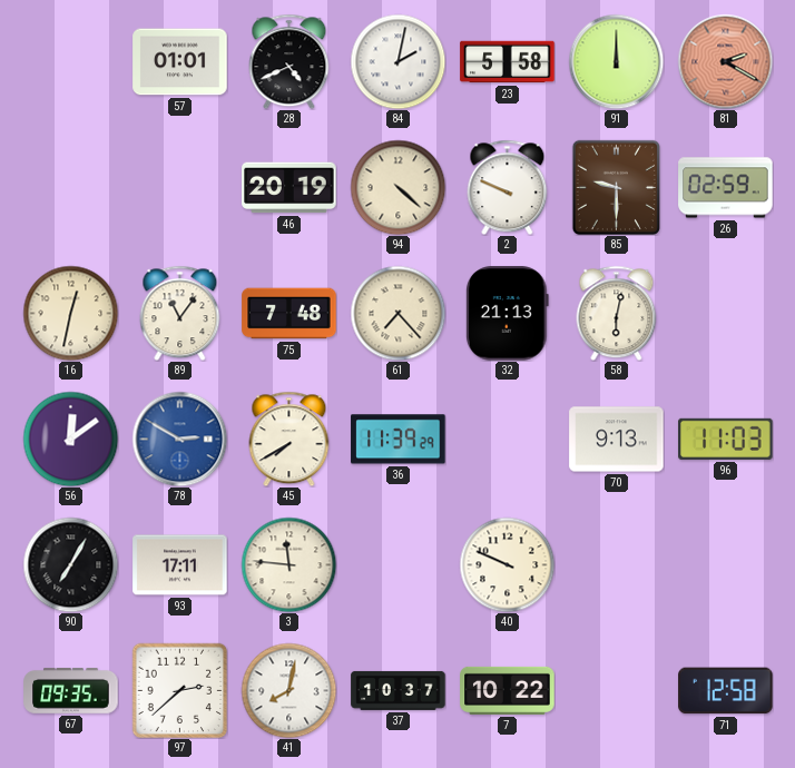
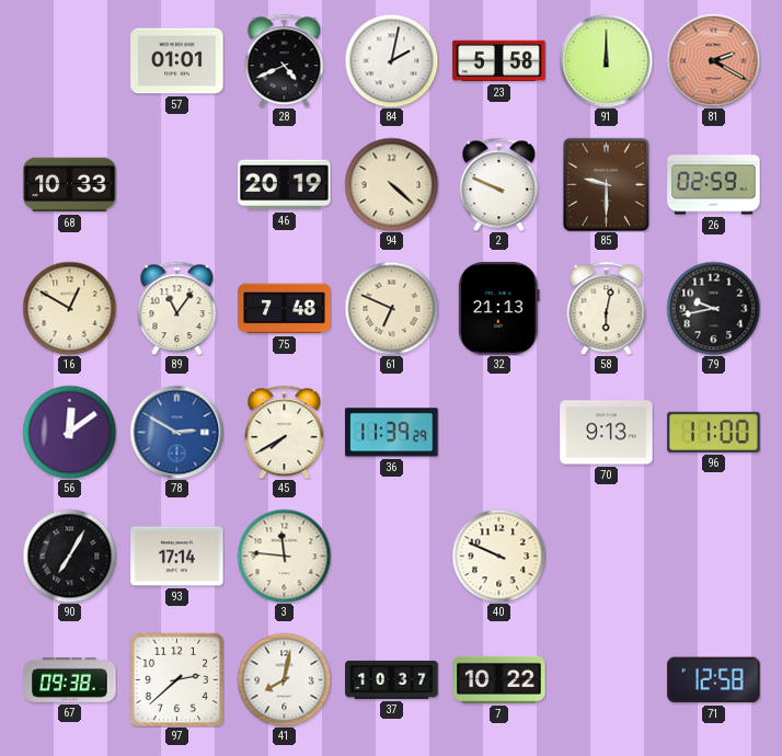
68: none -> 10:33
16: 12:32 -> 12:50
61: 7:23 -> 6:49
79: none -> 9:43
96: 11:03 -> 11:00
93: 17:11 -> 17:14
67: 09:35 -> 09:38
